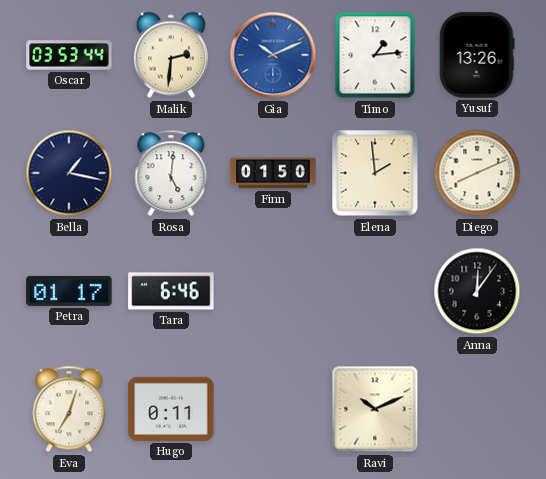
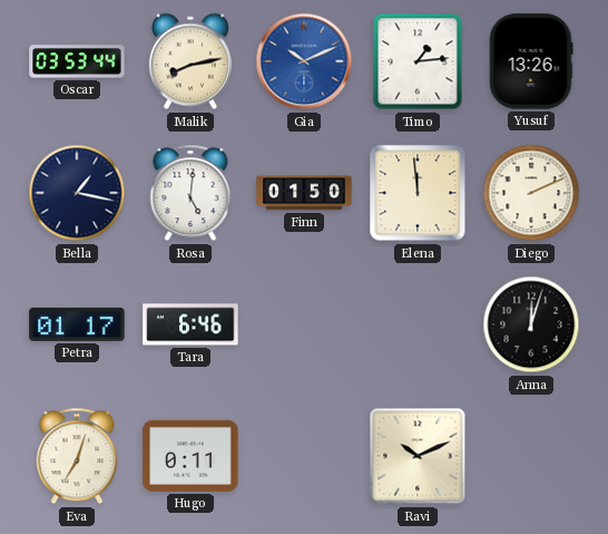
Malik: 2:31 -> 8:13
Elena: 1:59 -> 11:59
Diego: 8:11 -> 2:11
Anna: 12:06 -> 12:03
